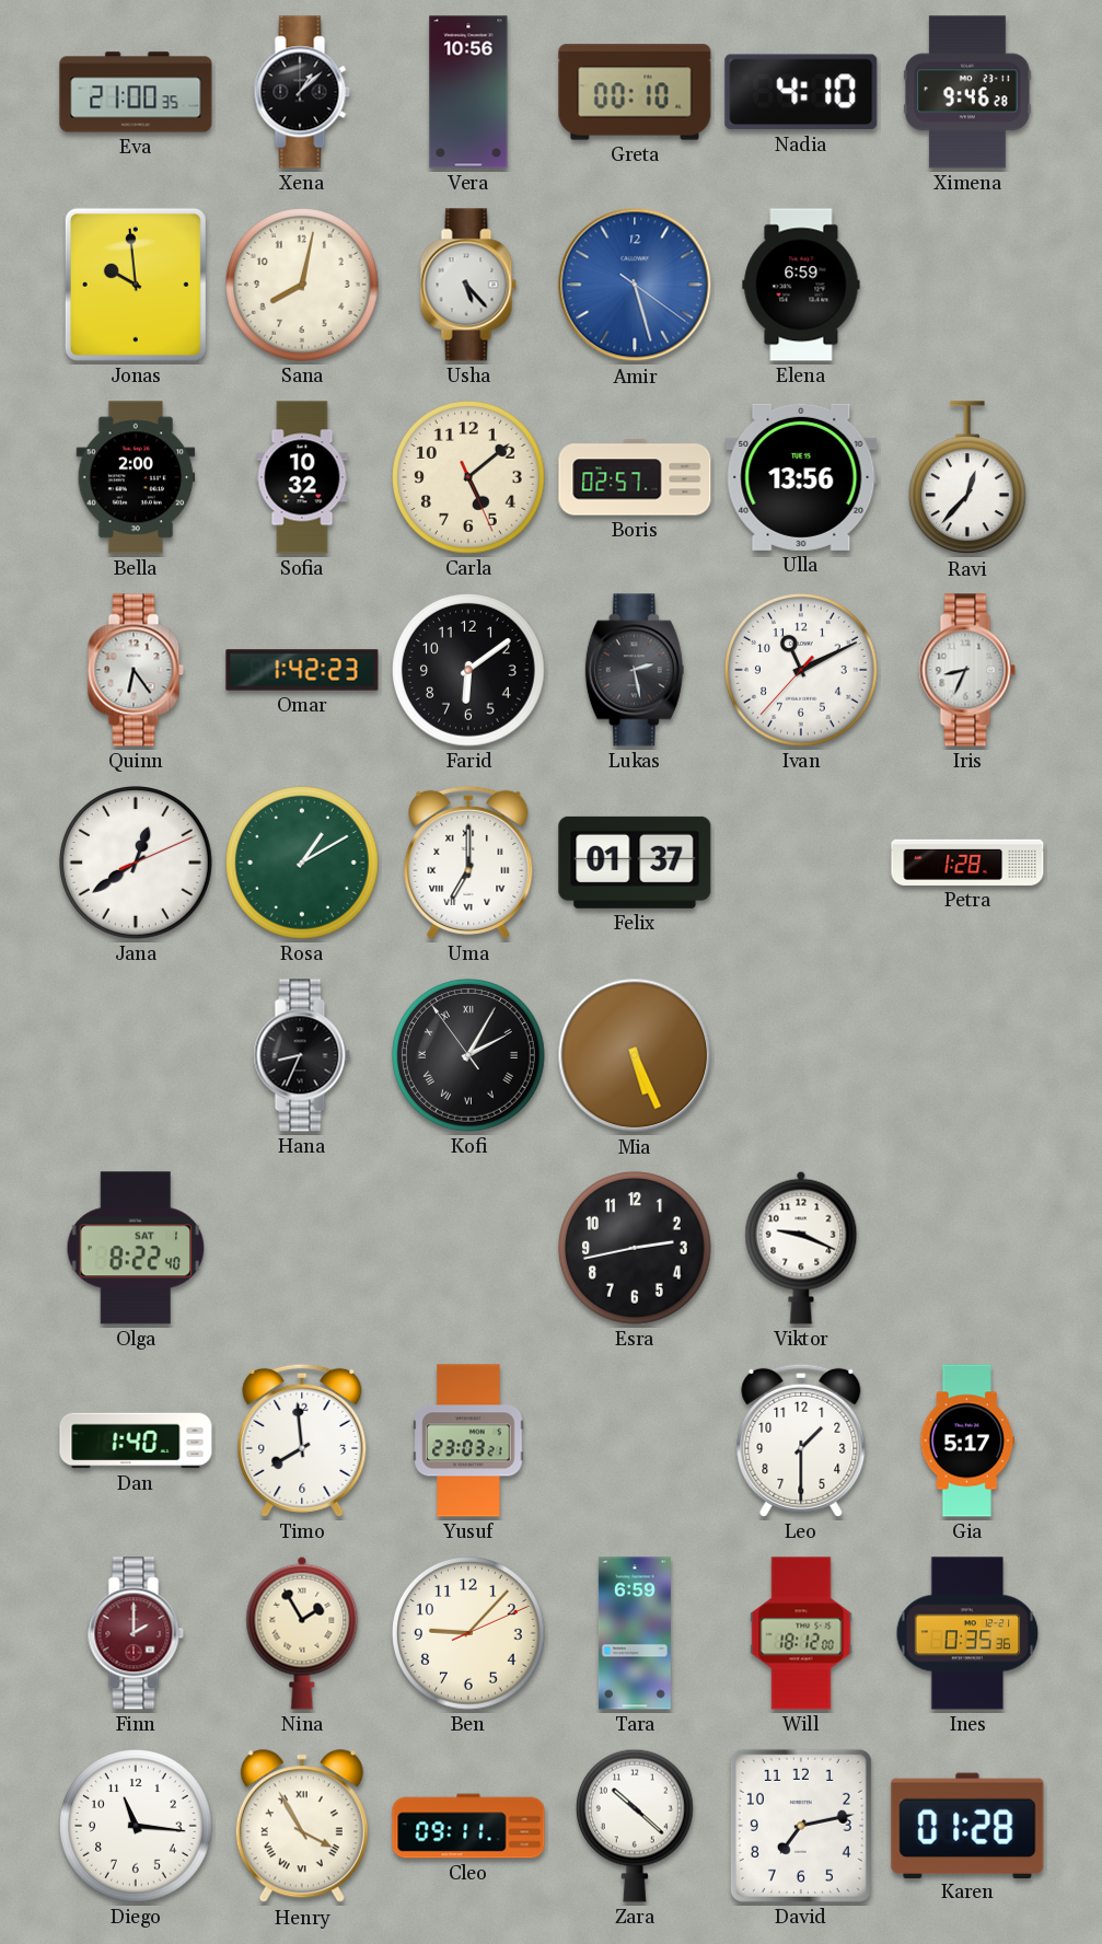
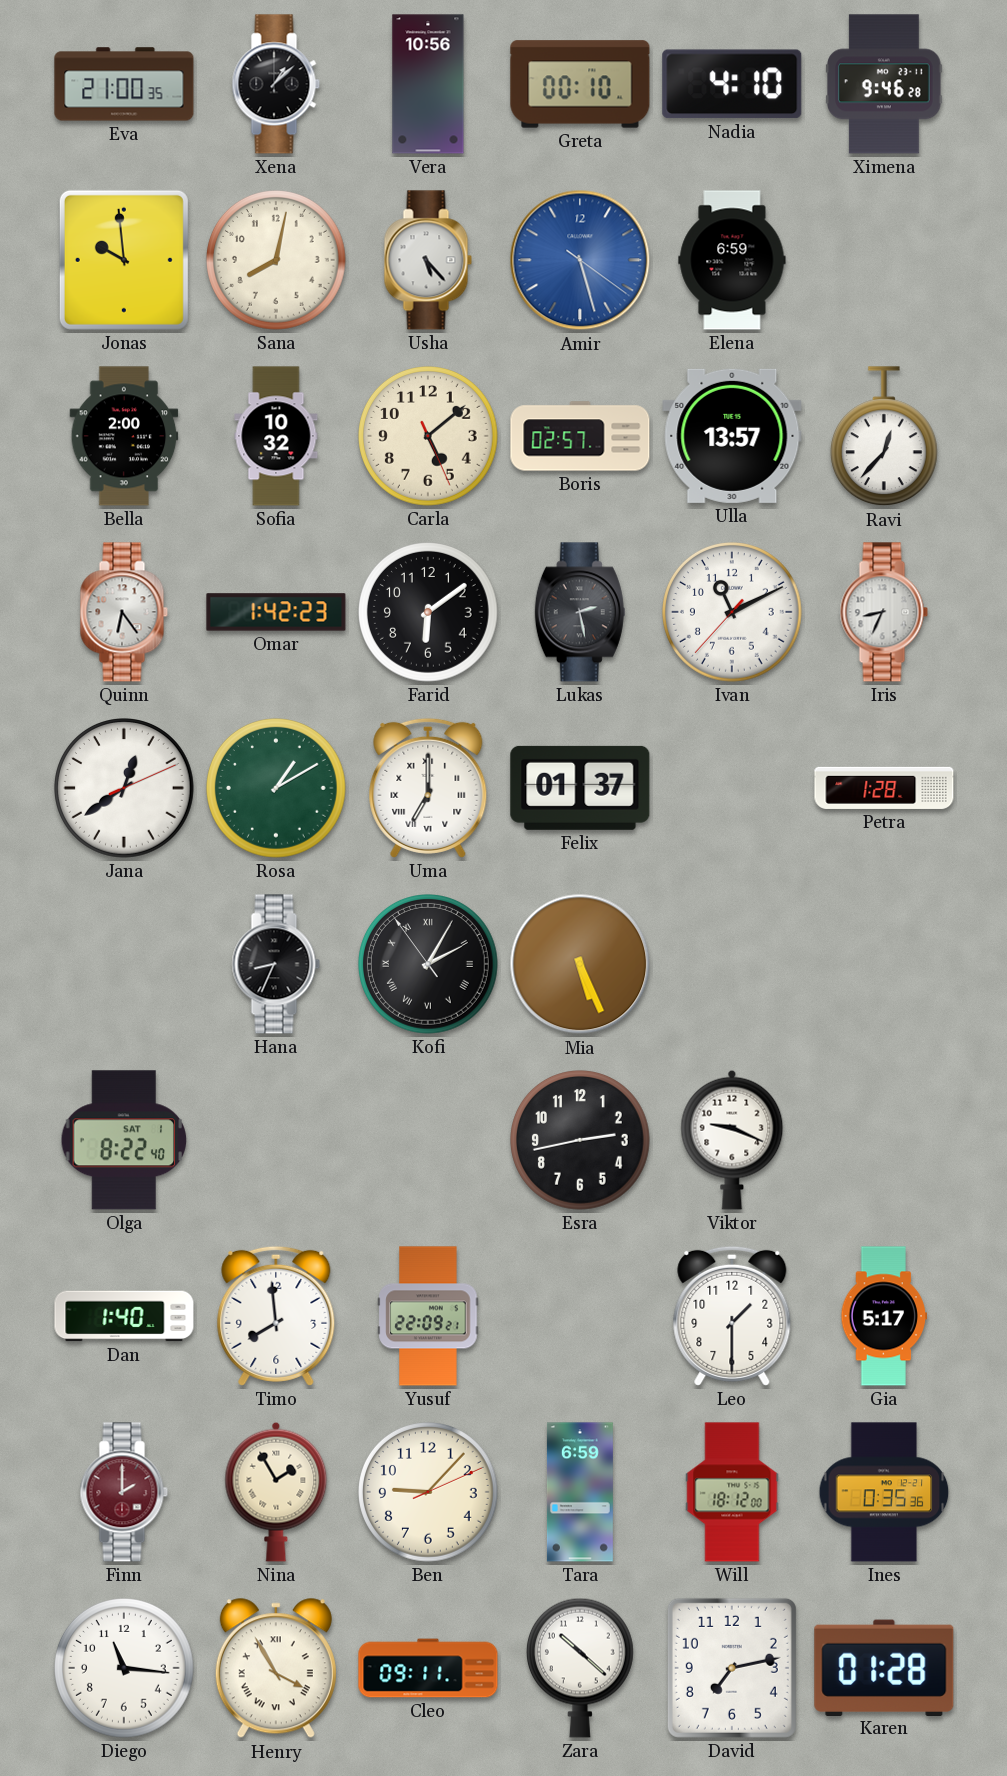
Ulla: 13:56 -> 13:57
Yusuf: 23:03 -> 22:09
